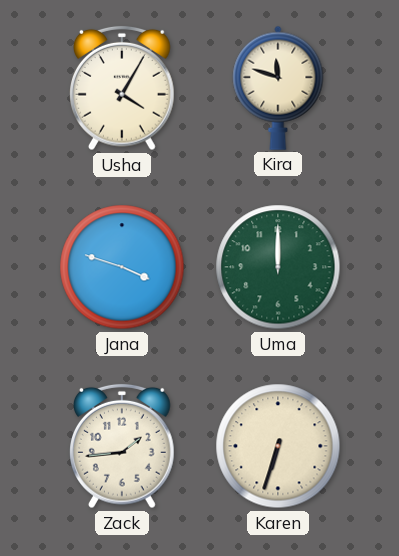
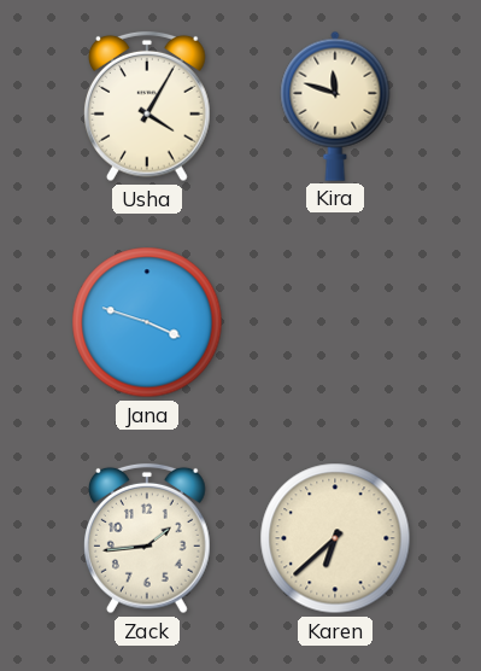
Uma: 12:00 -> none
Karen: 6:33 -> 6:38
